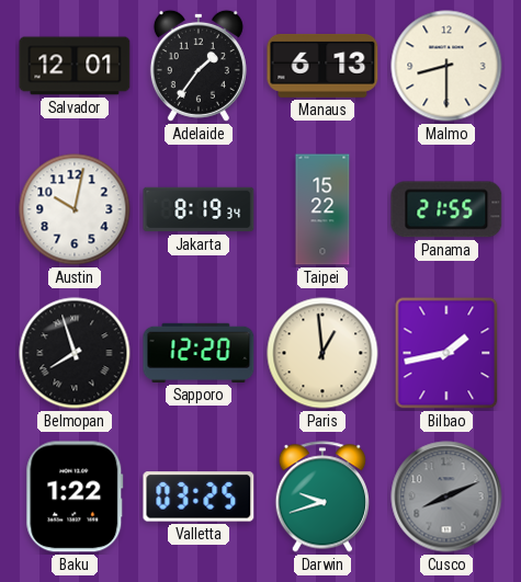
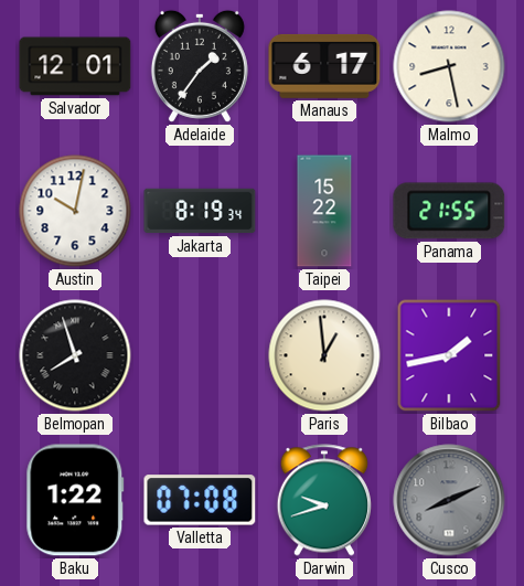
Manaus: 6:13 -> 6:17
Malmo: 8:30 -> 8:28
Sapporo: 12:20 -> none
Valletta: 03:25 -> 07:08
